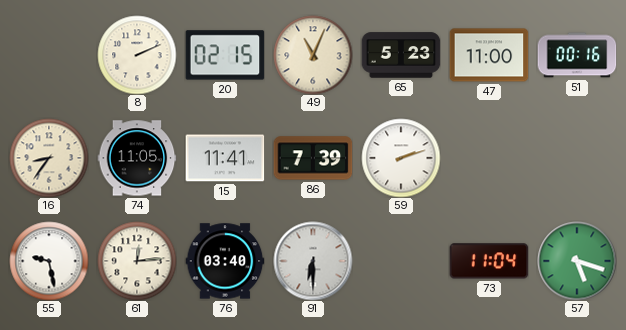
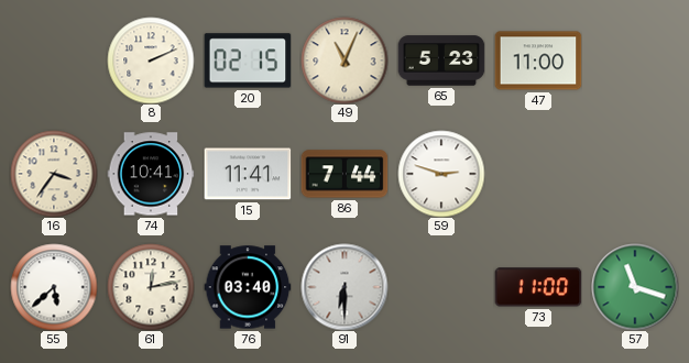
51: 00:16 -> none
16: 8:36 -> 3:36
74: 11:05 -> 10:41
86: 7:39 -> 7:44
59: 2:12 -> 2:48
55: 9:28 -> 5:38
61: 12:14 -> 12:13
73: 11:04 -> 11:00
57: 5:18 -> 11:18
